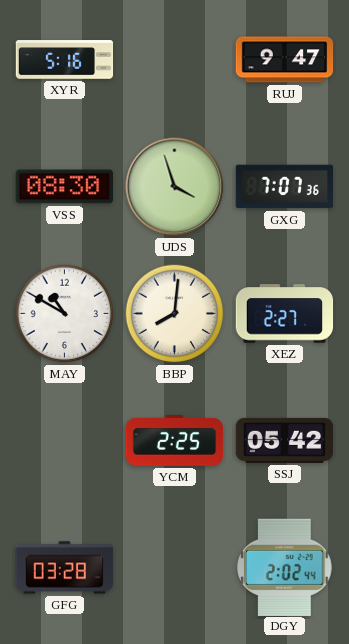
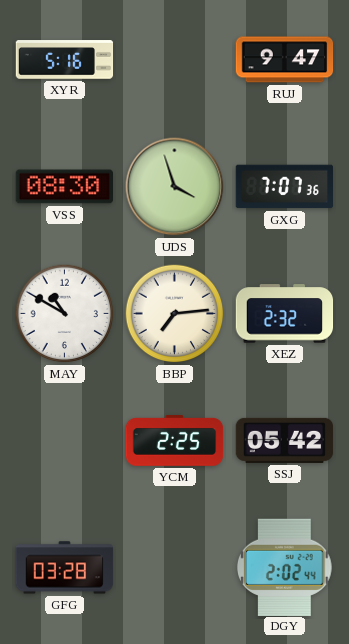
BBP: 8:01 -> 7:14
XEZ: 2:27 -> 2:32
